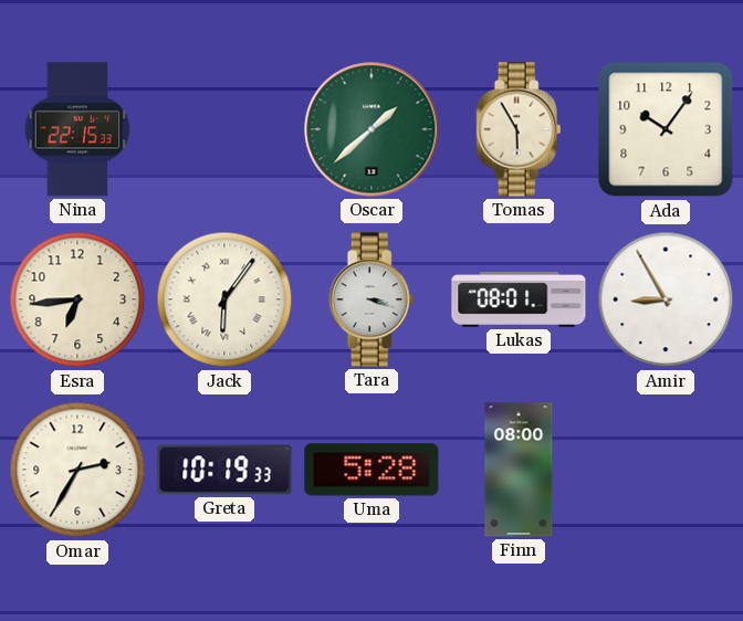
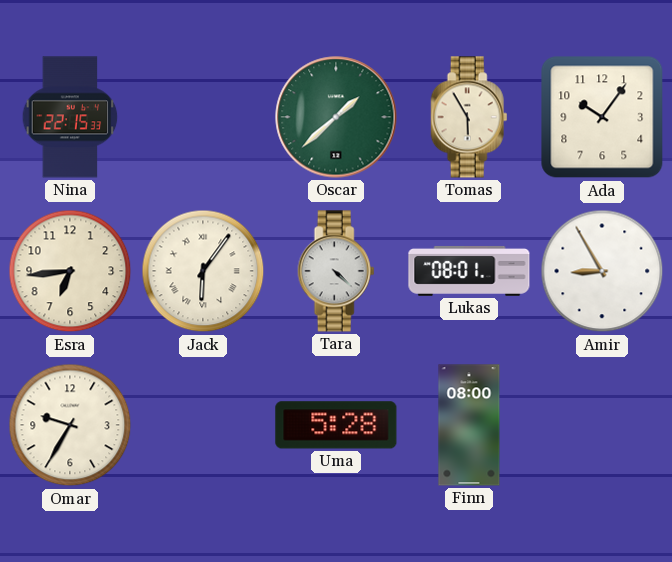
Tara: 3:18 -> 4:22
Omar: 2:35 -> 9:35
Greta: 10:19 -> none
